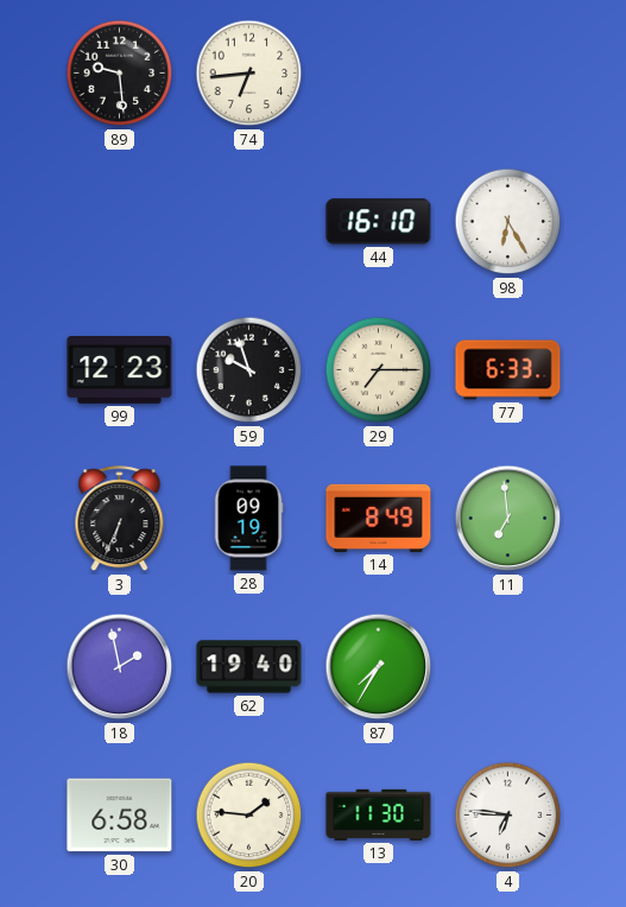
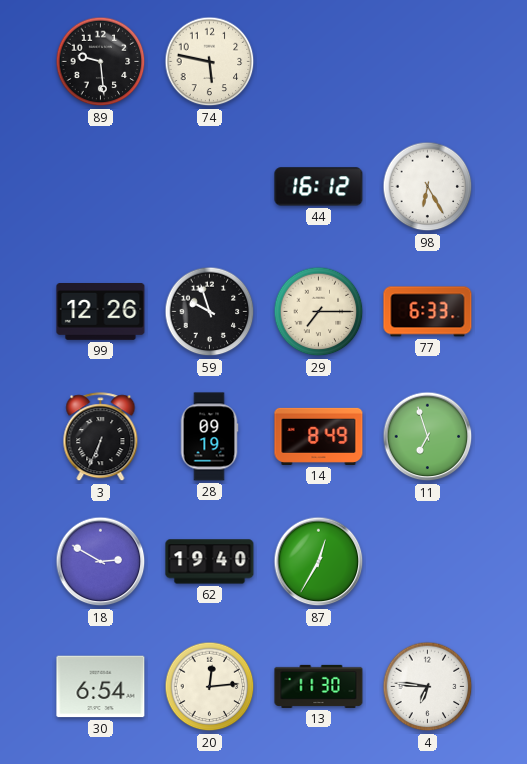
74: 6:44 -> 5:47
44: 16:10 -> 16:12
99: 12:23 -> 12:26
11: 6:59 -> 6:57
18: 1:58 -> 2:50
87: 7:35 -> 12:35
30: 6:58 -> 6:54
20: 1:46 -> 12:14
